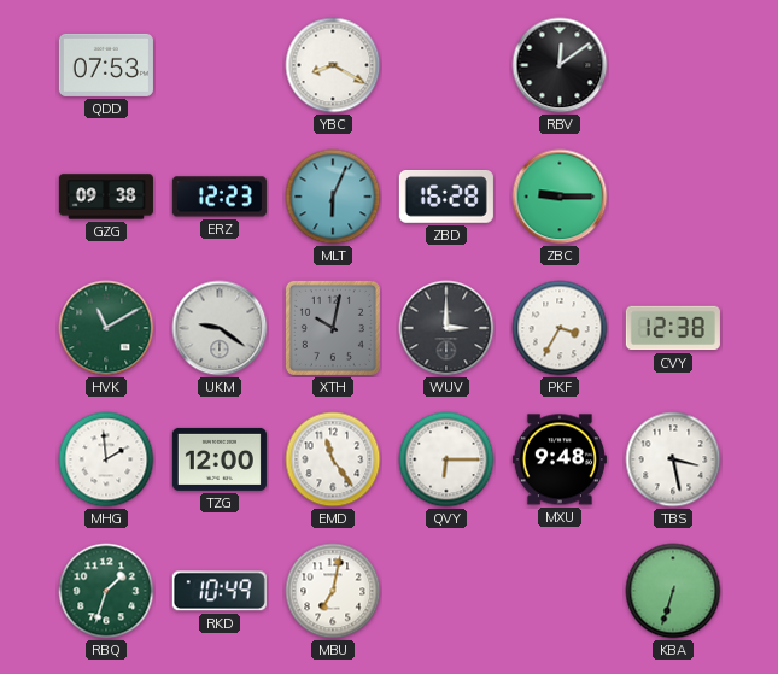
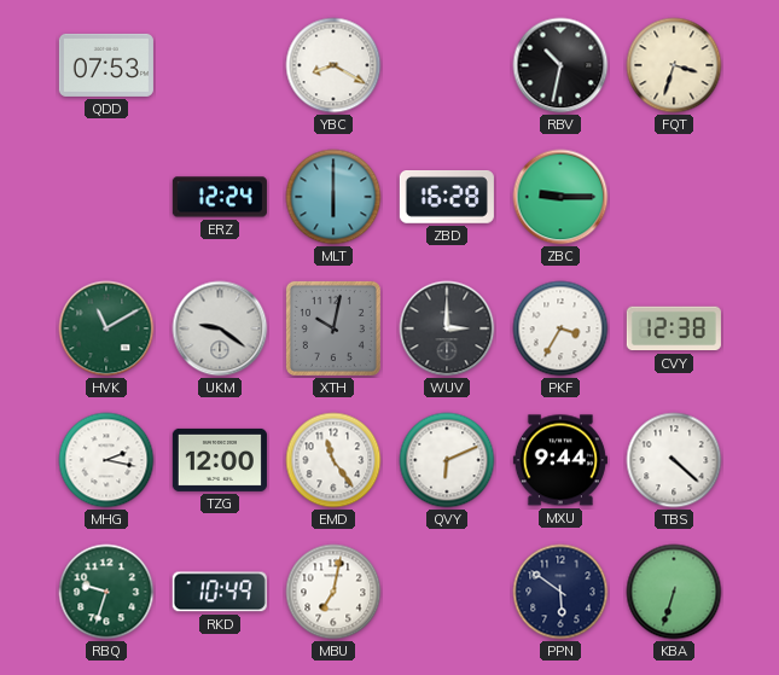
RBV: 12:09 -> 10:32
FQT: none -> 3:33
GZG: 09:38 -> none
ERZ: 12:23 -> 12:24
MLT: 6:04 -> 6:00
MHG: 1:59 -> 2:17
QVY: 6:15 -> 6:11
MXU: 9:48 -> 9:44
TBS: 3:28 -> 4:22
RBQ: 1:33 -> 9:33
PPN: none -> 5:51
